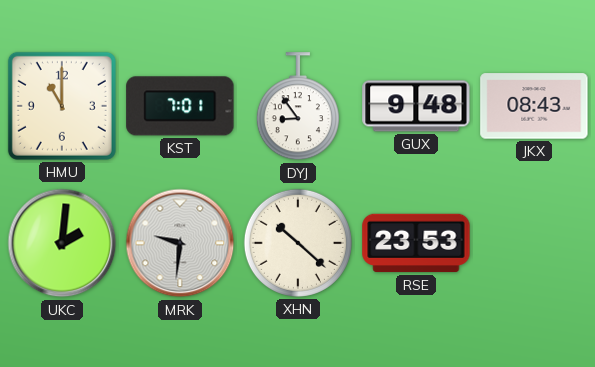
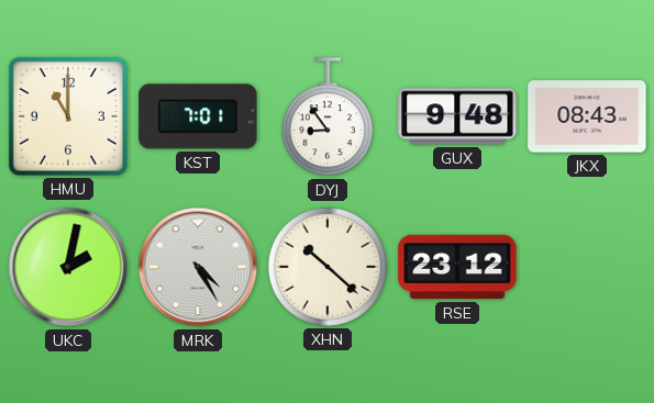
UKC: 2:01 -> 2:02
MRK: 9:31 -> 4:25
RSE: 23:53 -> 23:12
